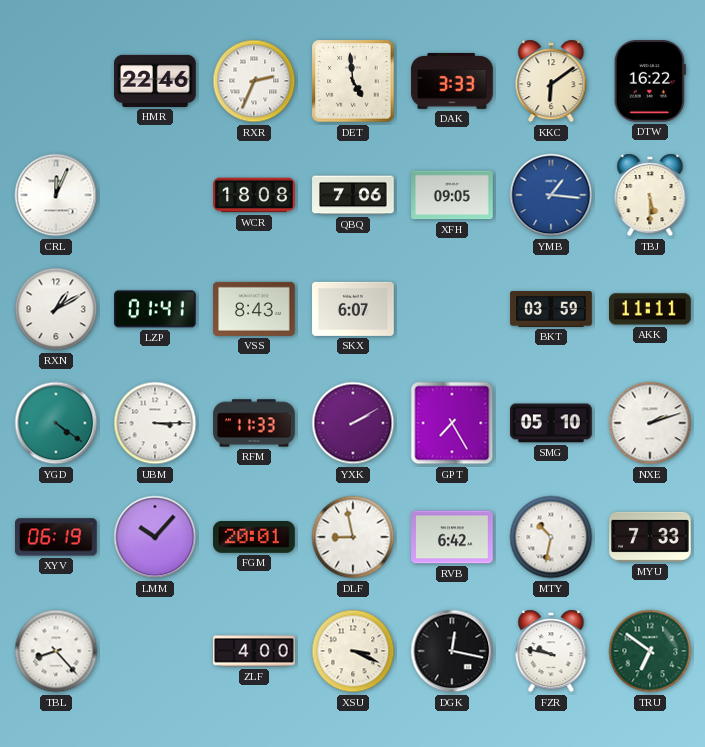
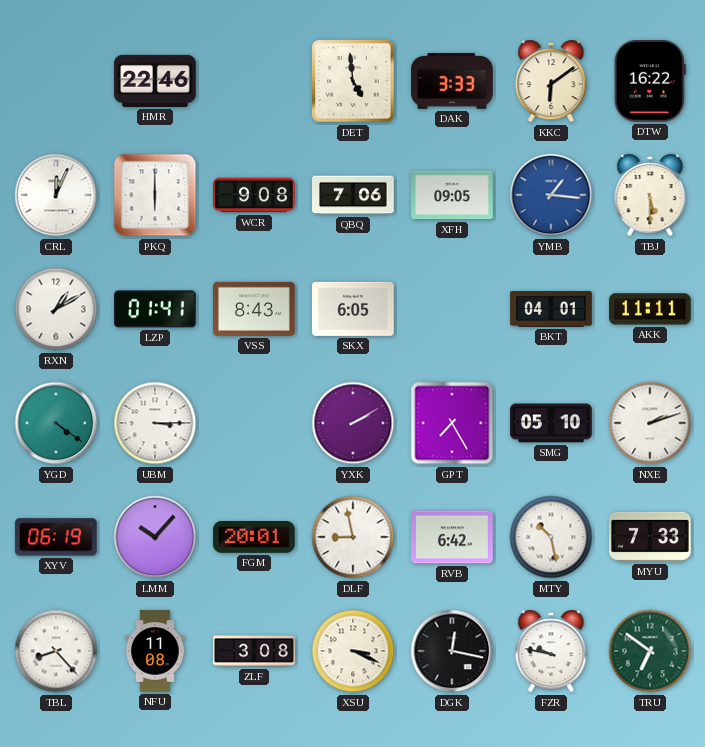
RXR: 2:34 -> none
PKQ: none -> 6:00
WCR: 18:08 -> 9:08
SKX: 6:07 -> 6:05
BKT: 03:59 -> 04:01
RFM: 11:33 -> none
MTY: 10:32 -> 10:28
NFU: none -> 11:08
ZLF: 4:00 -> 3:08
